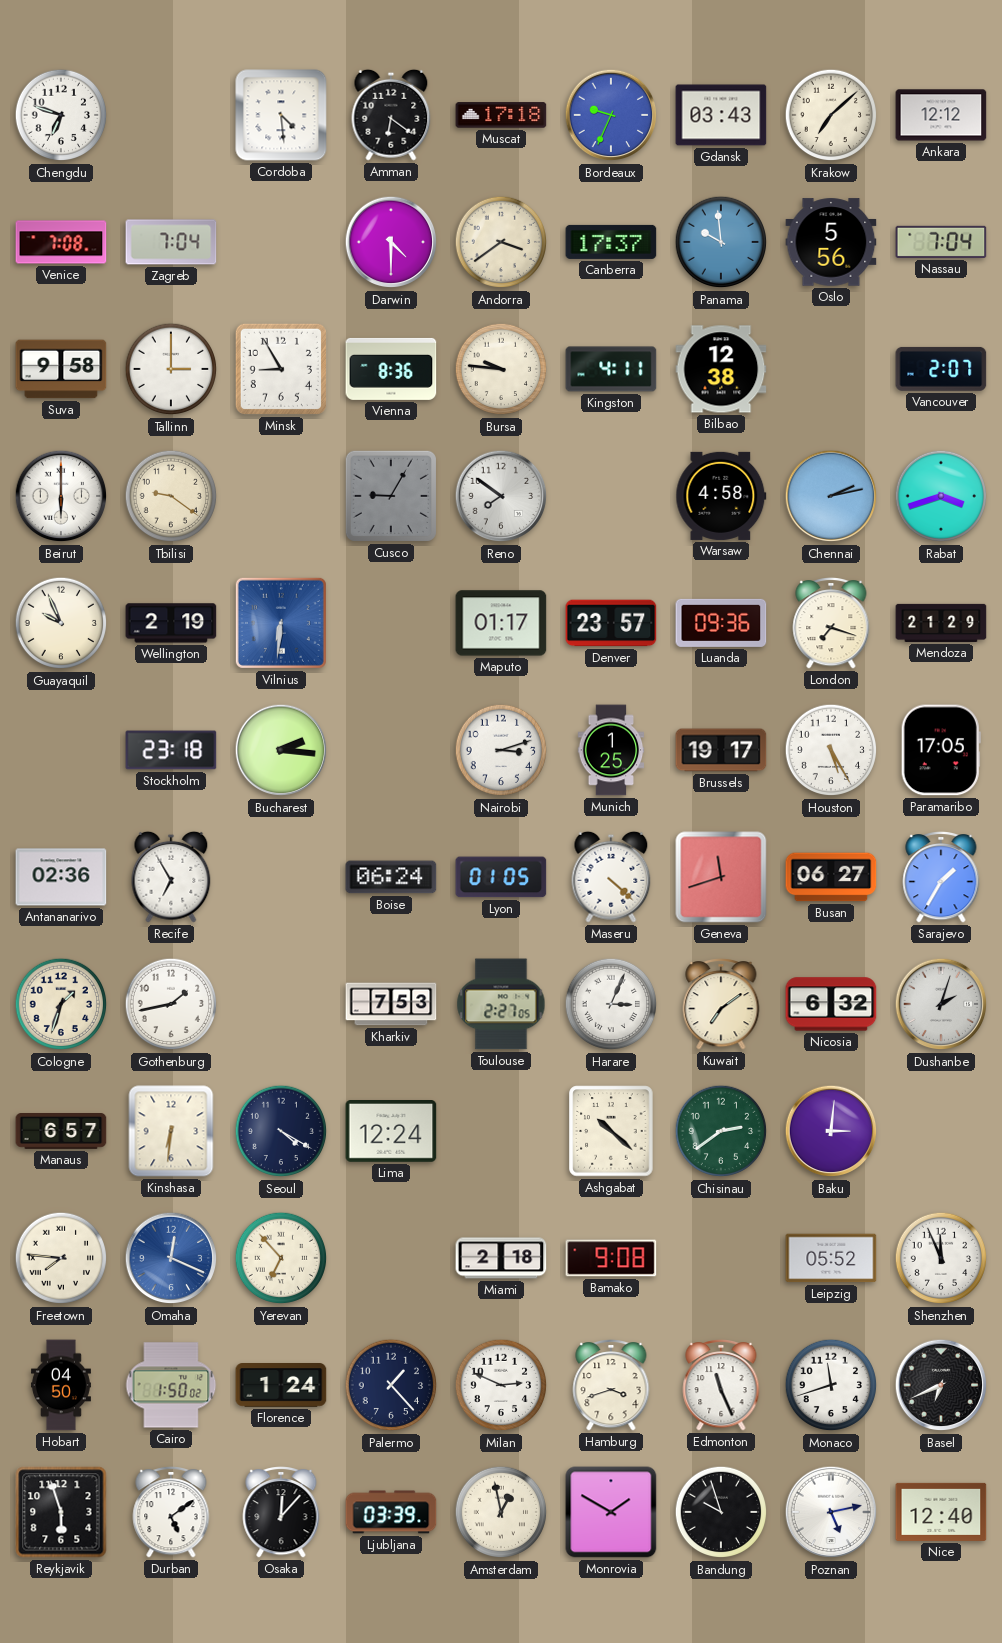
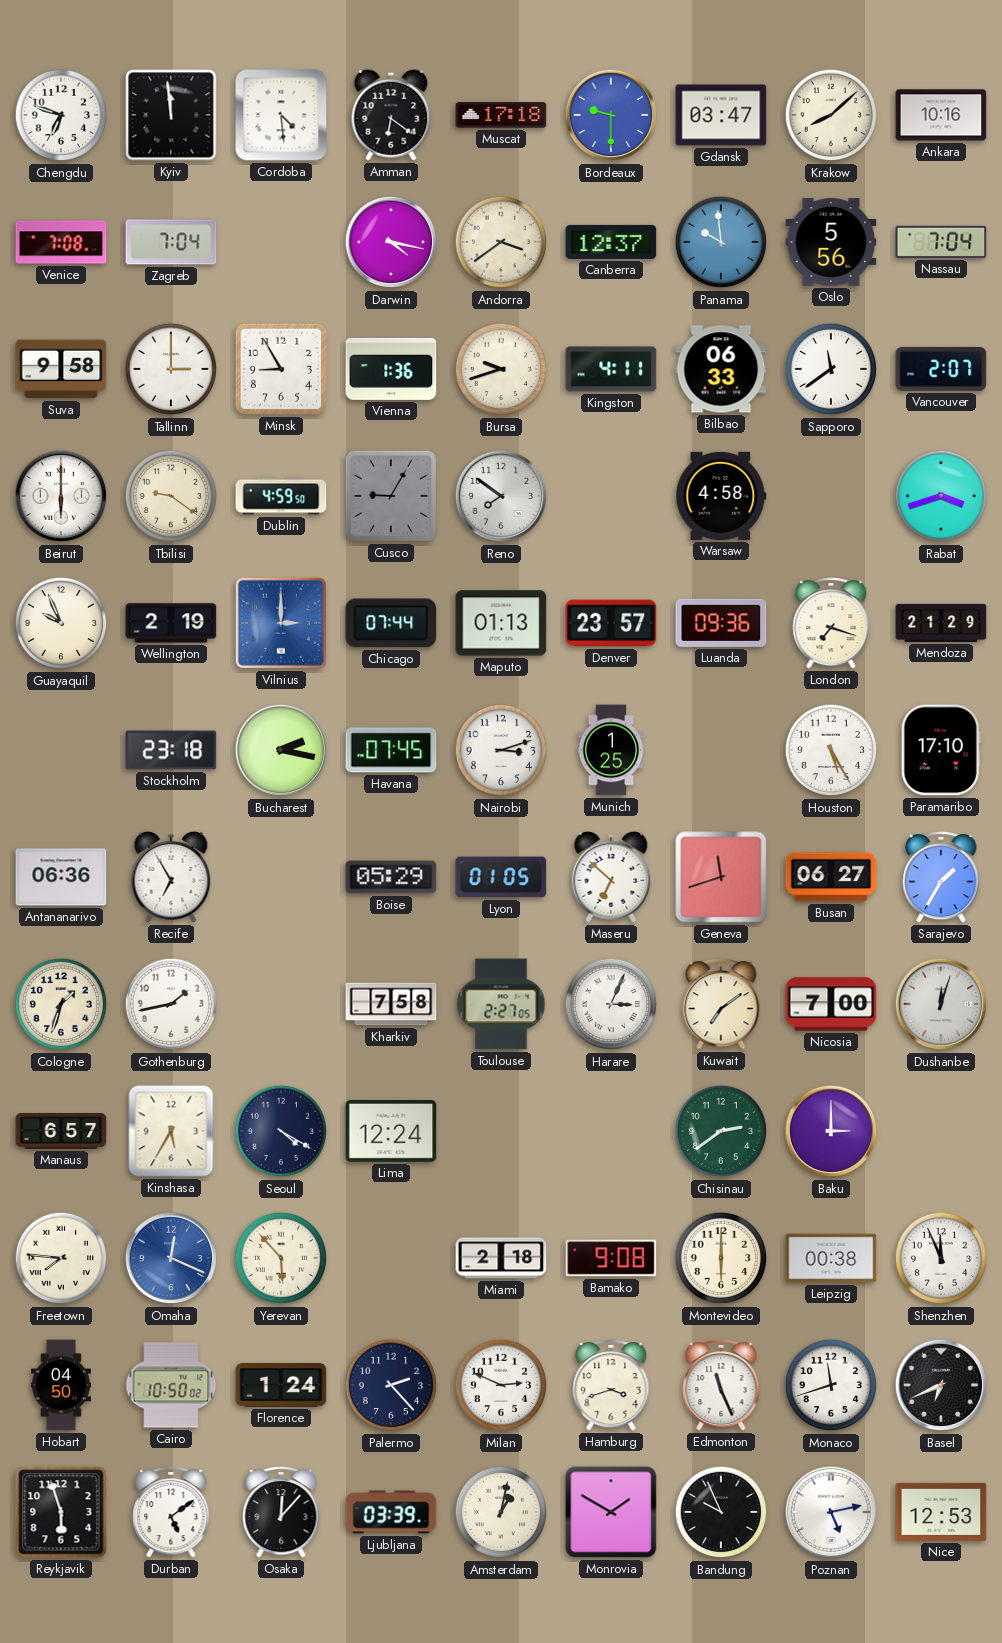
Kyiv: none -> 11:59
Bordeaux: 9:34 -> 9:30
Gdansk: 03:43 -> 03:47
Krakow: 7:08 -> 8:08
Ankara: 12:12 -> 10:16
Darwin: 4:30 -> 4:17
Canberra: 17:37 -> 12:37
Vienna: 8:36 -> 1:36
Bursa: 9:46 -> 9:42
Bilbao: 12:38 -> 06:33
Sapporo: none -> 11:39
Dublin: none -> 4:59
Chennai: 2:13 -> none
Vilnius: 6:31 -> 3:00
Chicago: none -> 07:44
Maputo: 01:17 -> 01:13
Bucharest: 2:16 -> 2:17
Havana: none -> 07:45
Brussels: 19:17 -> none
Paramaribo: 17:05 -> 17:10
Antananarivo: 02:36 -> 06:36
Boise: 06:24 -> 05:29
Maseru: 4:22 -> 6:52
Kharkiv: 7:53 -> 7:58
Nicosia: 6:32 -> 7:00
Dushanbe: 2:03 -> 12:03
Kinshasa: 6:31 -> 5:35
Ashgabat: 10:22 -> none
Baku: 3:01 -> 3:00
Yerevan: 6:53 -> 5:53
Montevideo: none -> 6:00
Leipzig: 05:52 -> 00:38
Cairo: 1:50 -> 10:50
Palermo: 1:23 -> 2:23
Amsterdam: 12:58 -> 1:02
Bandung: 9:57 -> 9:56
Nice: 12:40 -> 12:53
